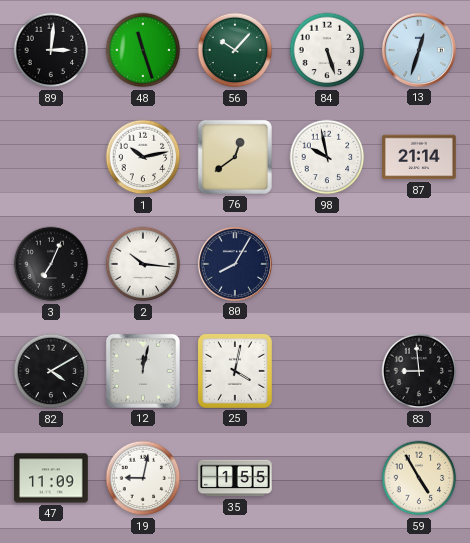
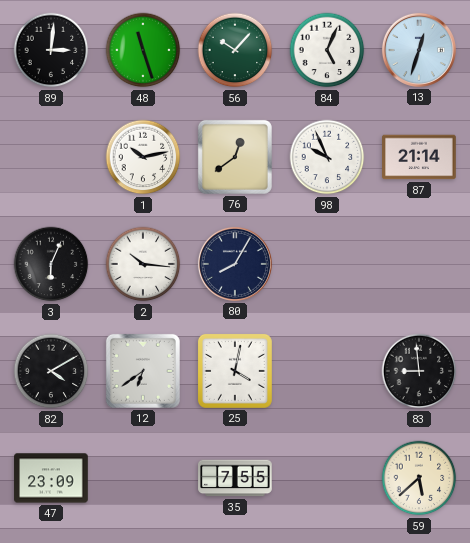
84: 5:27 -> 5:04
98: 9:58 -> 9:56
3: 7:04 -> 6:04
12: 12:02 -> 6:39
47: 11:09 -> 23:09
19: 9:02 -> none
35: 1:55 -> 7:55
59: 4:55 -> 5:38
